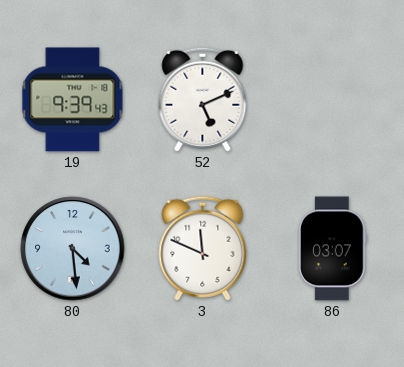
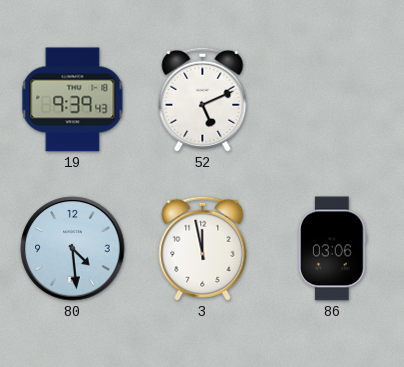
3: 11:49 -> 11:58
86: 03:07 -> 03:06
